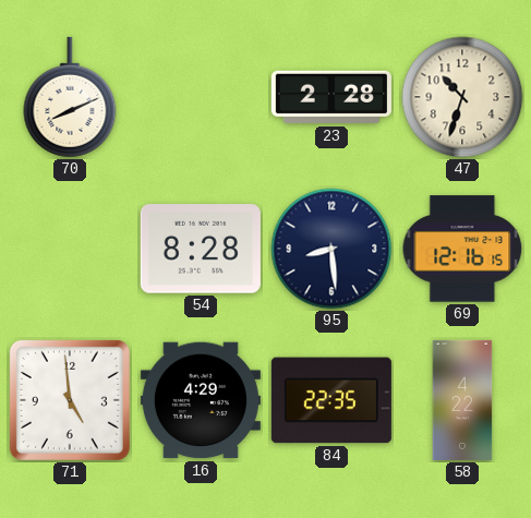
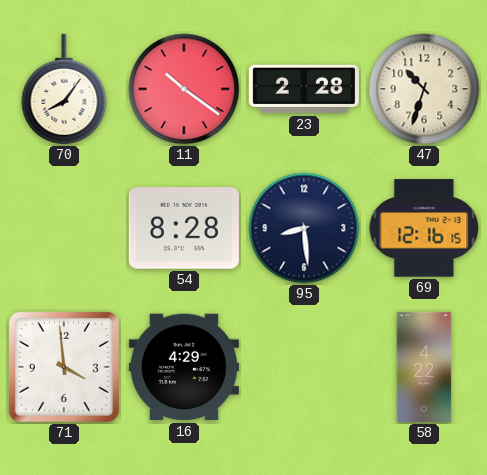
70: 8:11 -> 8:06
11: none -> 10:21
71: 4:59 -> 3:59
84: 22:35 -> none
